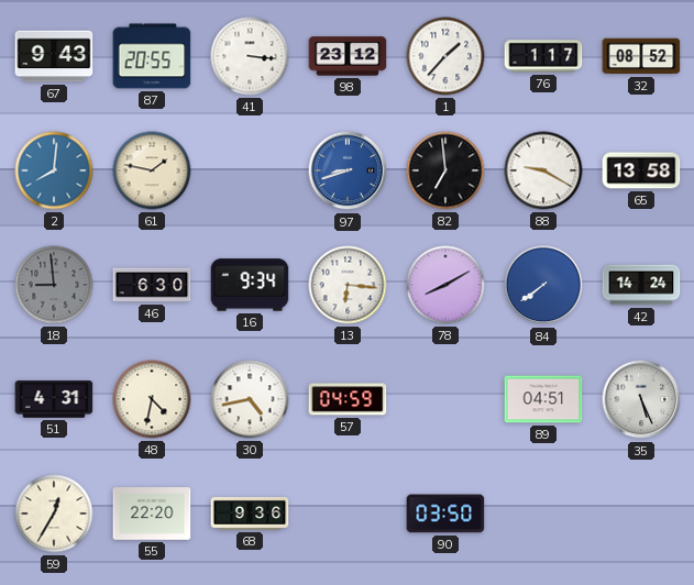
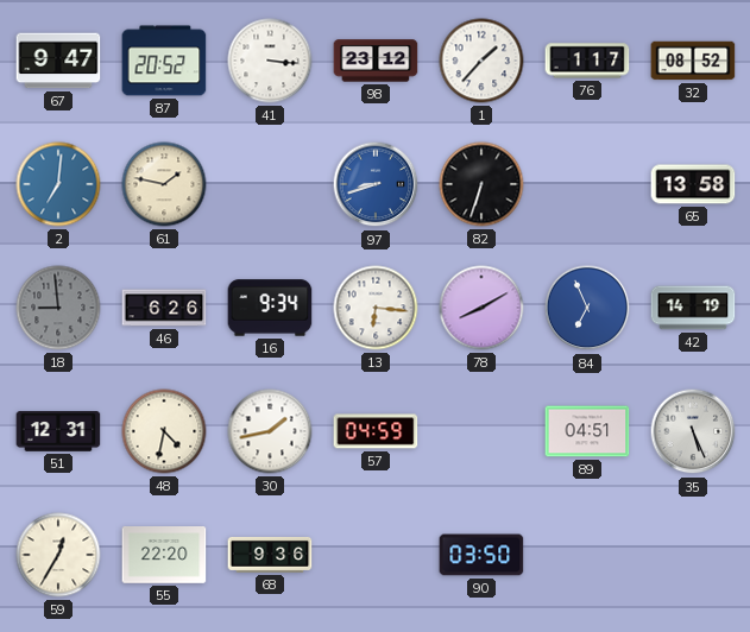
67: 9:43 -> 9:47
87: 20:55 -> 20:52
2: 8:01 -> 7:01
82: 6:59 -> 6:33
88: 9:20 -> none
46: 6:30 -> 6:26
84: 7:39 -> 6:56
42: 14:24 -> 14:19
51: 4:31 -> 12:31
30: 4:43 -> 1:43
